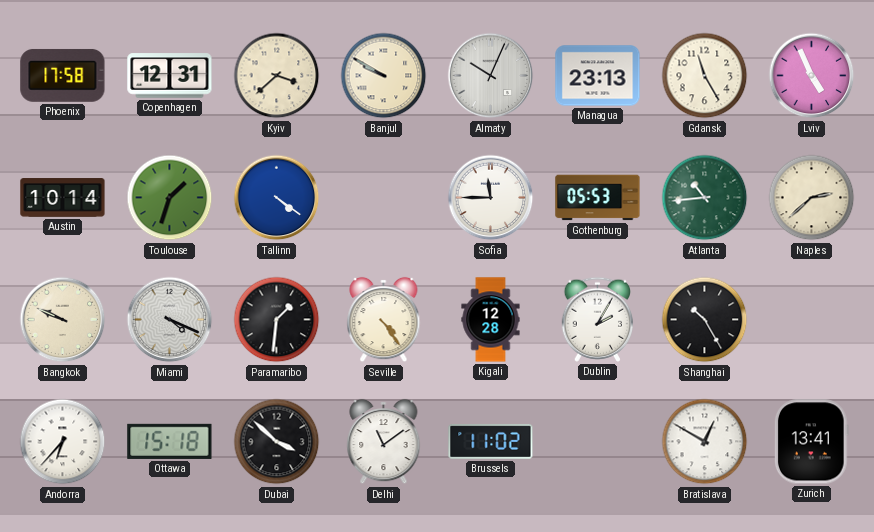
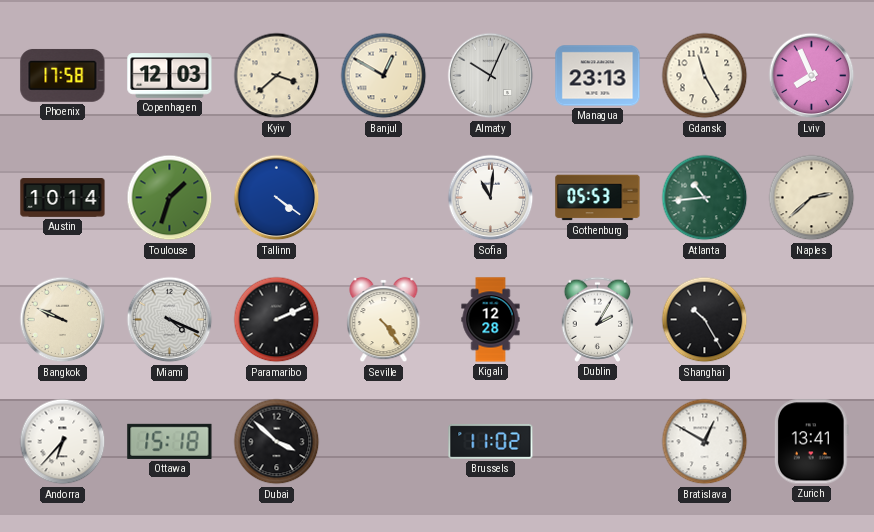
Copenhagen: 12:31 -> 12:03
Banjul: 9:50 -> 12:50
Lviv: 4:56 -> 7:56
Sofia: 11:45 -> 11:01
Paramaribo: 1:31 -> 2:11
Delhi: 11:09 -> none
